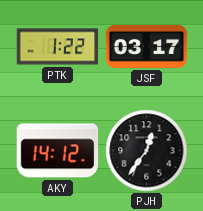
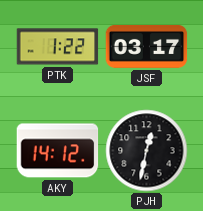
PJH: 12:36 -> 12:32
